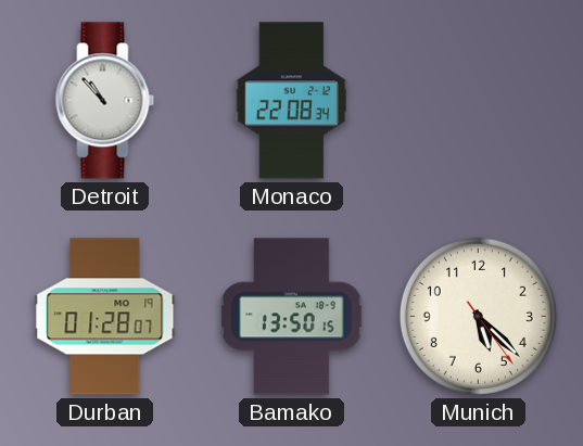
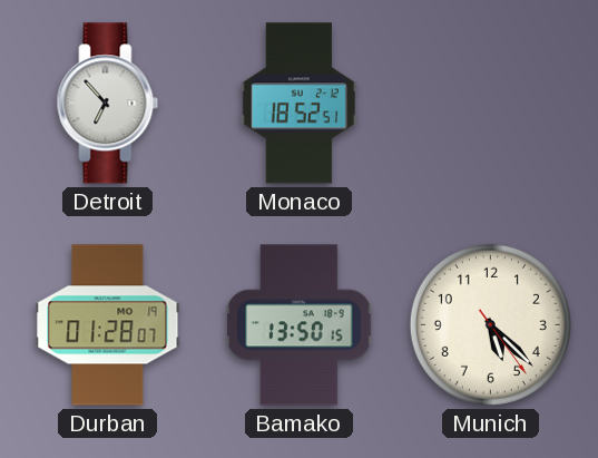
Detroit: 10:53 -> 6:53
Monaco: 22:08 -> 18:52
